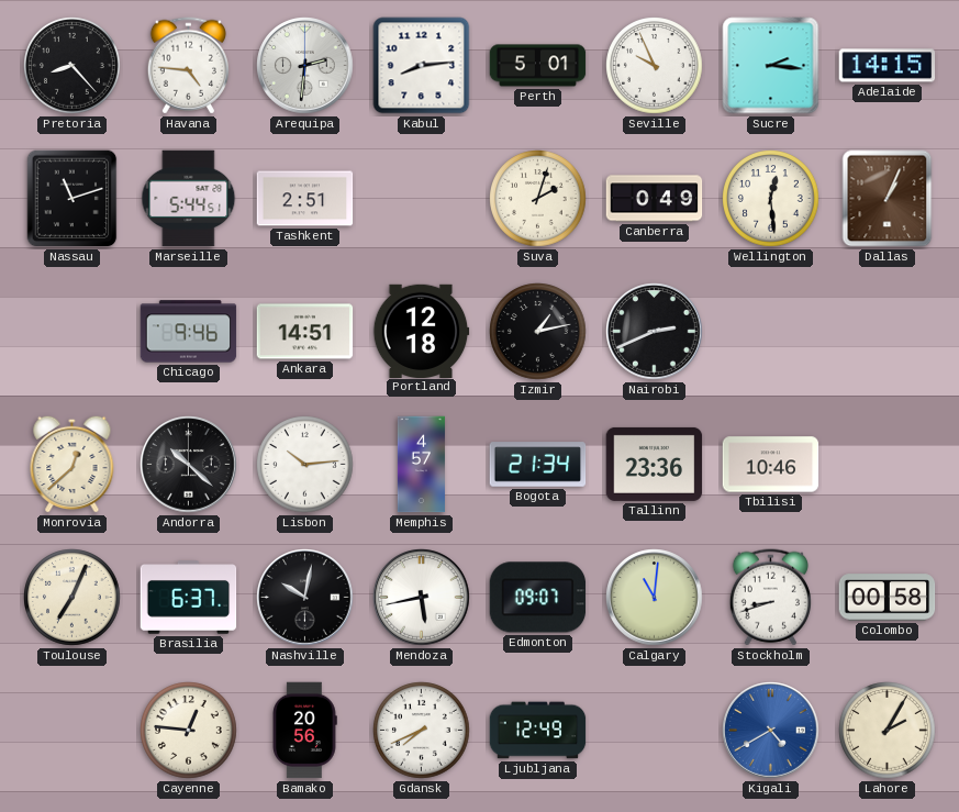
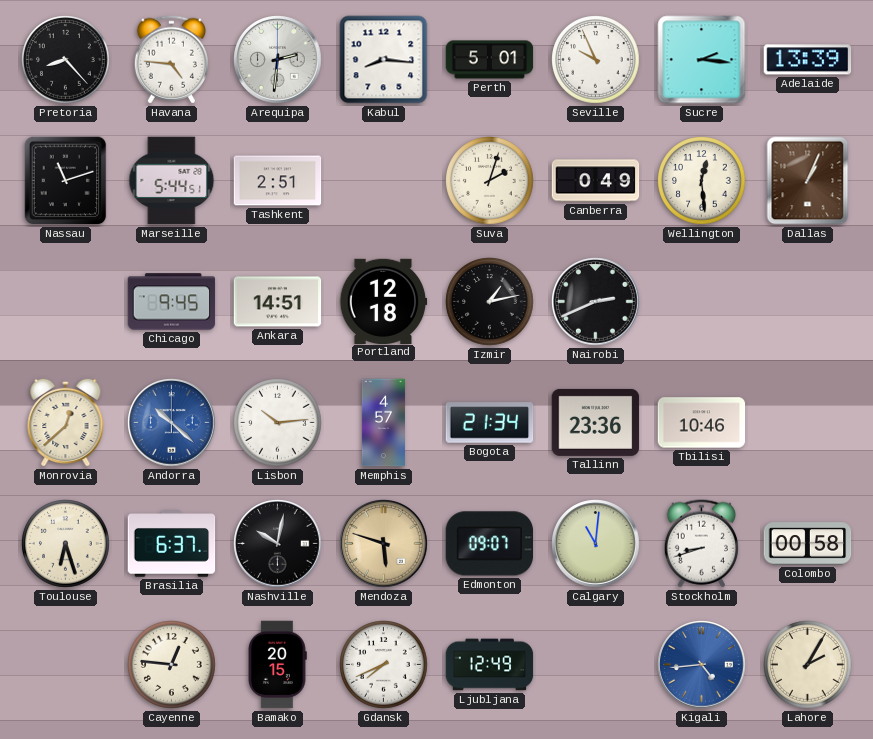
Kabul: 8:14 -> 8:16
Adelaide: 14:15 -> 13:39
Chicago: 9:46 -> 9:45
Andorra dial: black -> blue
Toulouse: 7:04 -> 6:27
Mendoza: 5:43 -> 5:48
Mendoza dial: white -> champagne
Bamako: 20:56 -> 20:15
Kigali: 4:40 -> 4:44
